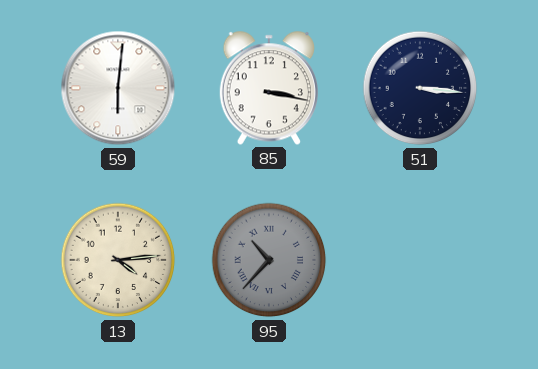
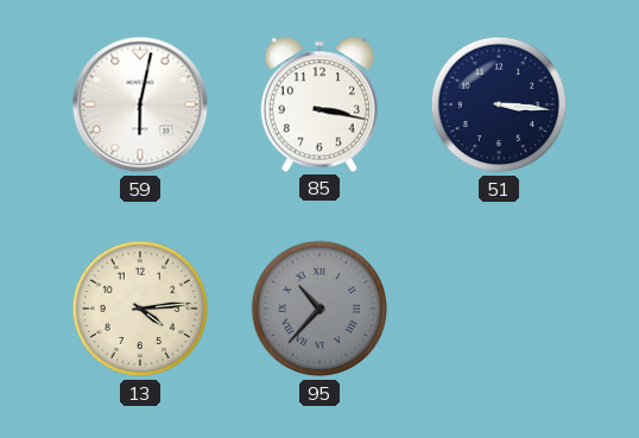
59: 6:01 -> 6:02
